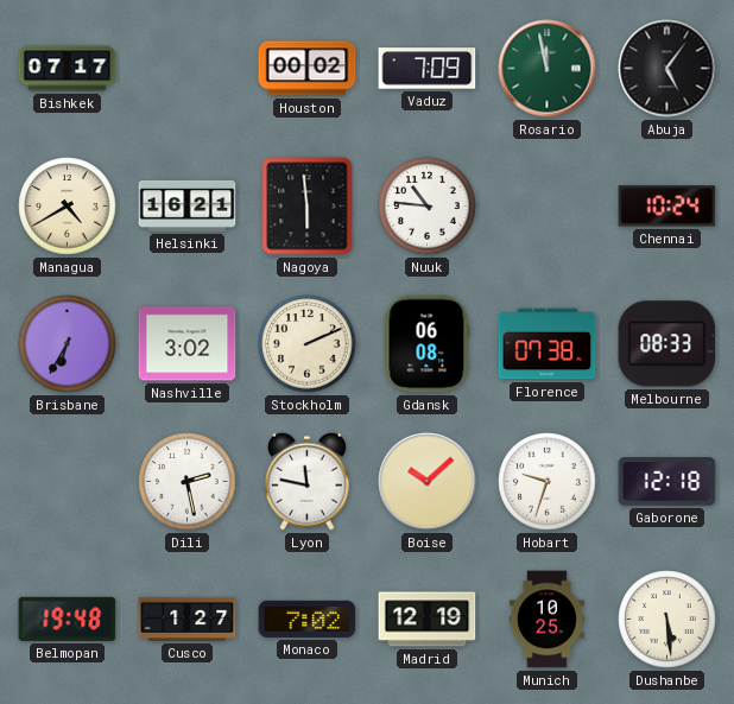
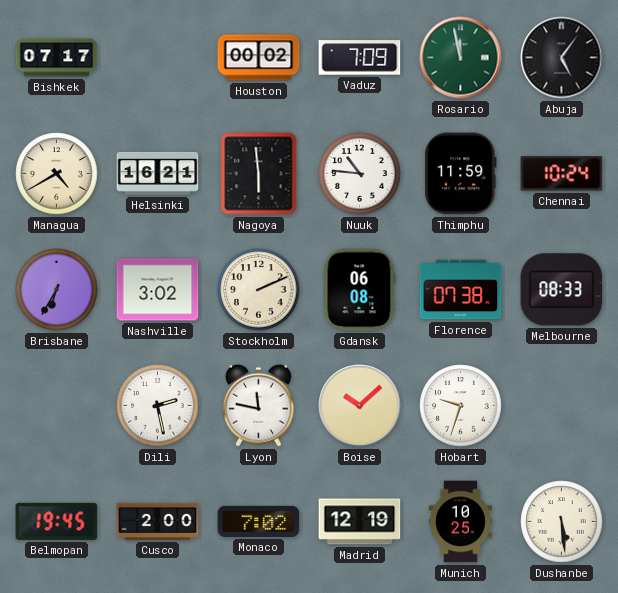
Thimphu: none -> 11:59
Gaborone: 12:18 -> none
Belmopan: 19:48 -> 19:45
Cusco: 1:27 -> 2:00
